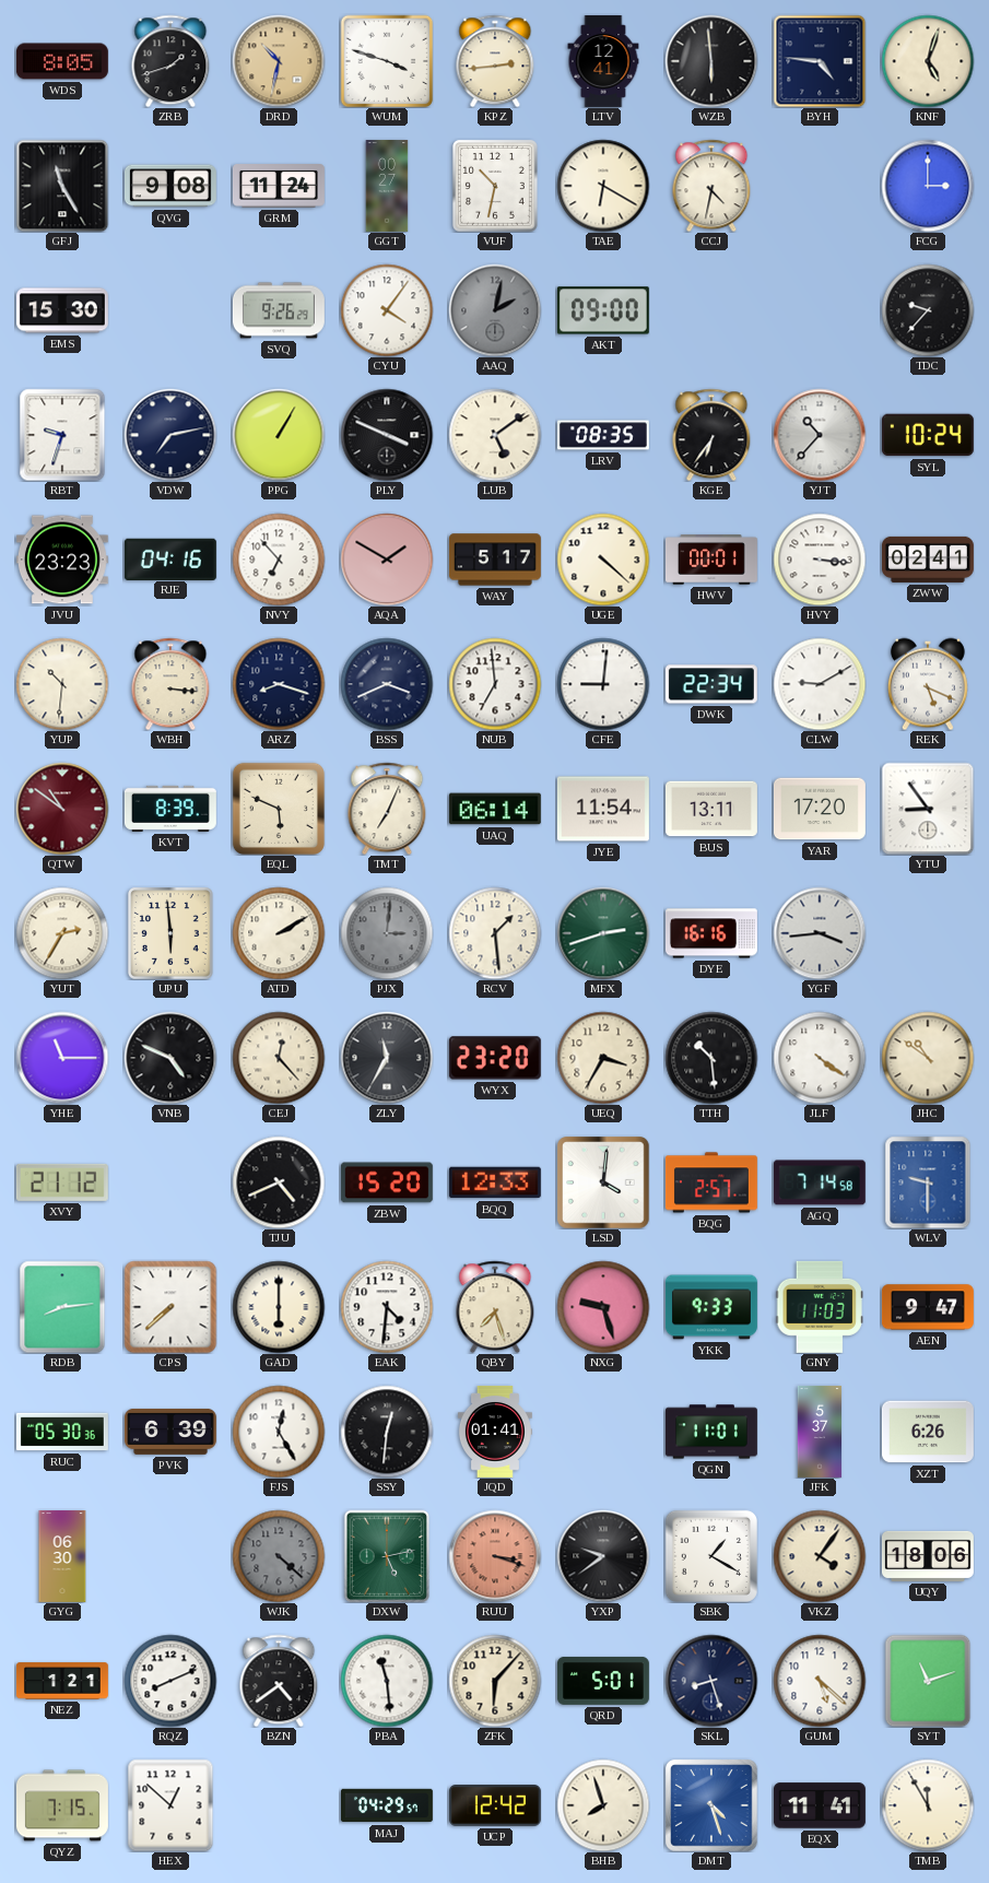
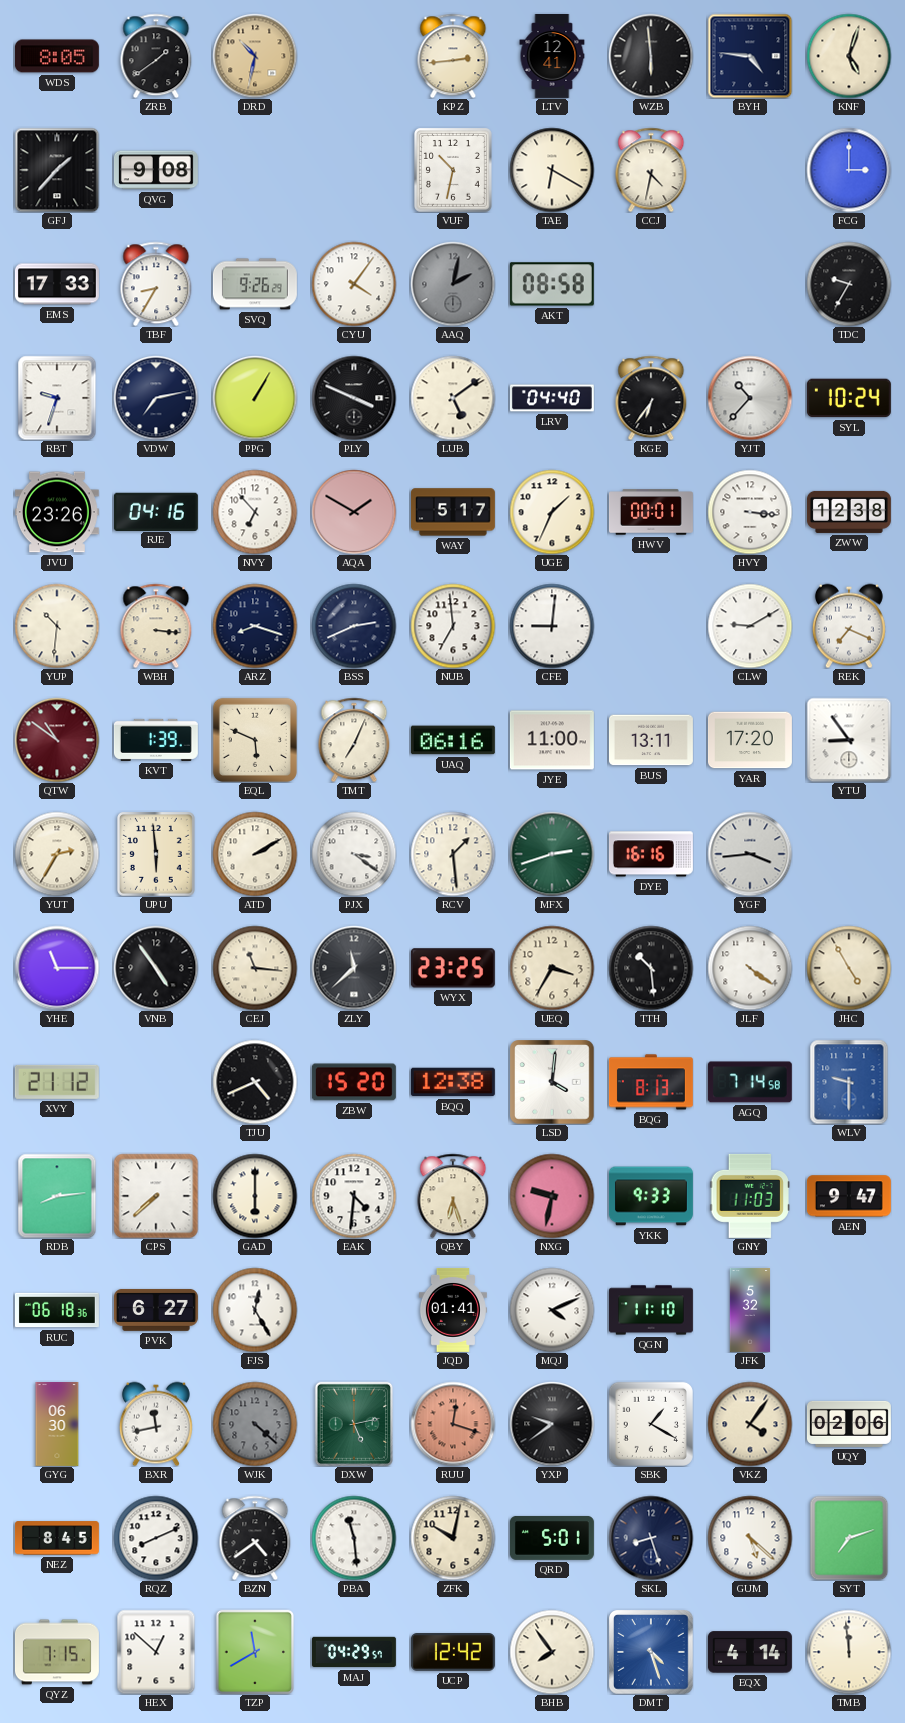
ZRB: 1:42 -> 1:39
WUM: 3:48 -> none
GFJ: 11:25 -> 1:37
GRM: 11:24 -> none
GGT: 00:27 -> none
EMS: 15:30 -> 17:33
TBF: none -> 8:35
AKT: 09:00 -> 08:58
TDC: 9:37 -> 9:35
LRV: 08:35 -> 04:40
JVU: 23:23 -> 23:26
UGE: 4:22 -> 1:34
ZWW: 02:41 -> 12:38
BSS: 3:41 -> 2:41
DWK: 22:34 -> none
REK: 5:19 -> 7:19
KVT: 8:39 -> 1:39
UAQ: 06:14 -> 06:16
JYE: 11:54 -> 11:00
PJX: 3:01 -> 3:21
PJX dial: grey -> white
VNB: 4:49 -> 4:54
CEJ: 12:23 -> 11:16
ZLY: 11:35 -> 11:38
WYX: 23:20 -> 23:25
JHC: 10:51 -> 4:55
BQQ: 12:33 -> 12:38
BQG: 2:57 -> 8:13
QBY: 7:27 -> 6:27
NXG: 9:27 -> 9:32
RUC: 05:30 -> 06:18
PVK: 6:39 -> 6:27
SSY: 12:31 -> none
MQJ: none -> 4:11
QGN: 11:01 -> 11:10
JFK: 5:37 -> 5:32
XZT: 6:26 -> none
BXR: none -> 11:43
RUU: 3:18 -> 12:18
UQY: 18:06 -> 02:06
NEZ: 1:21 -> 8:45
ZFK: 6:07 -> 10:02
SYT: 11:12 -> 7:12
TZP: none -> 11:40
BHB: 7:57 -> 7:54
EQX: 11:41 -> 4:14
TMB: 11:55 -> 11:59
